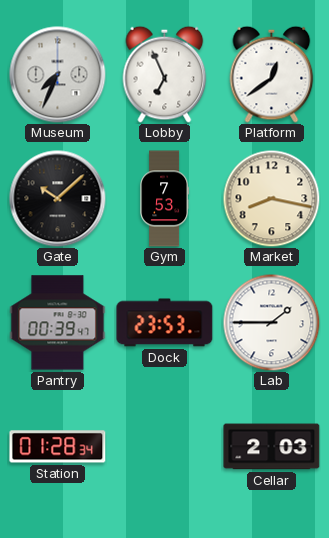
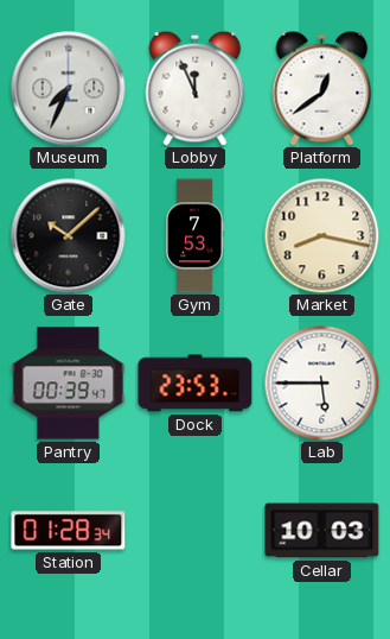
Lobby: 6:56 -> 11:56
Lab: 1:45 -> 5:45
Cellar: 2:03 -> 10:03
